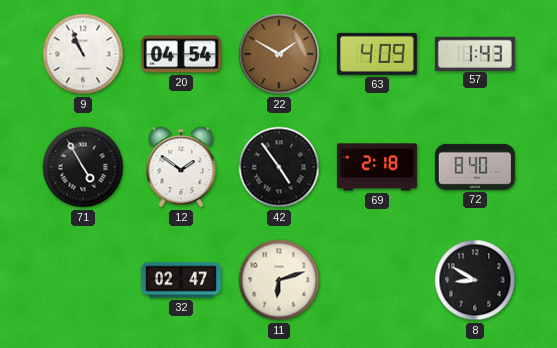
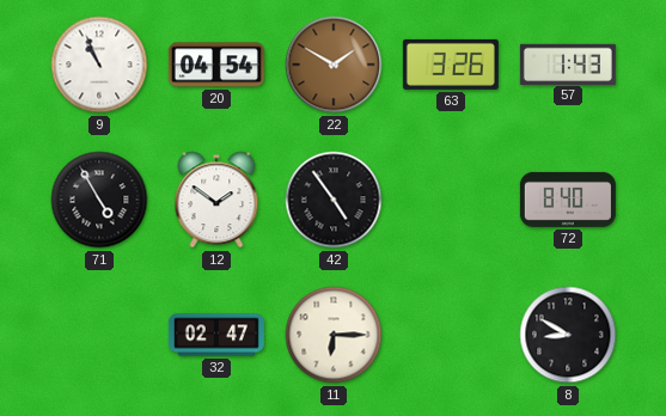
63: 4:09 -> 3:26
69: 2:18 -> none
11: 6:12 -> 6:15
